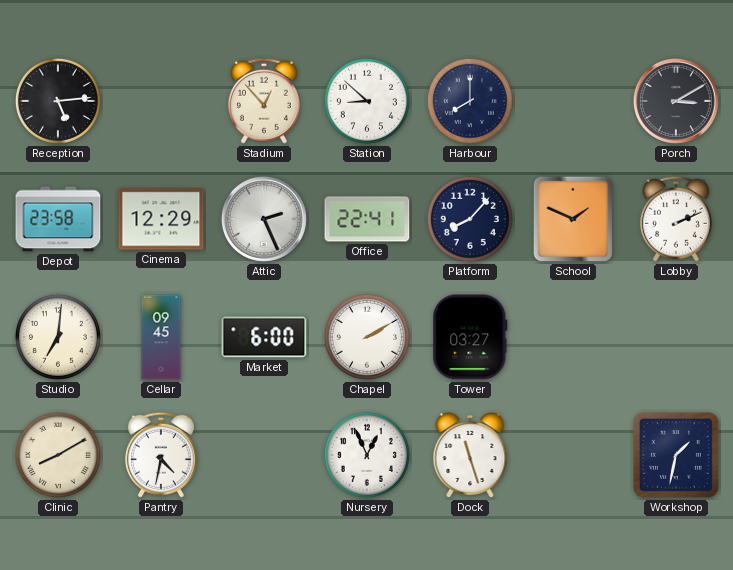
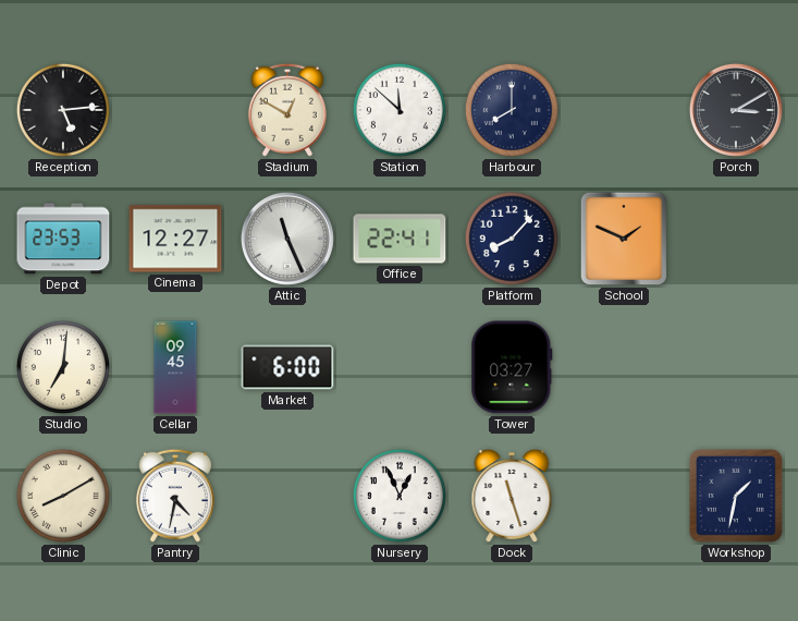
Stadium: 12:53 -> 12:50
Station: 8:52 -> 11:52
Depot: 23:58 -> 23:53
Cinema: 12:29 -> 12:27
Attic: 2:26 -> 11:26
Lobby: 2:11 -> none
Chapel: 2:10 -> none
